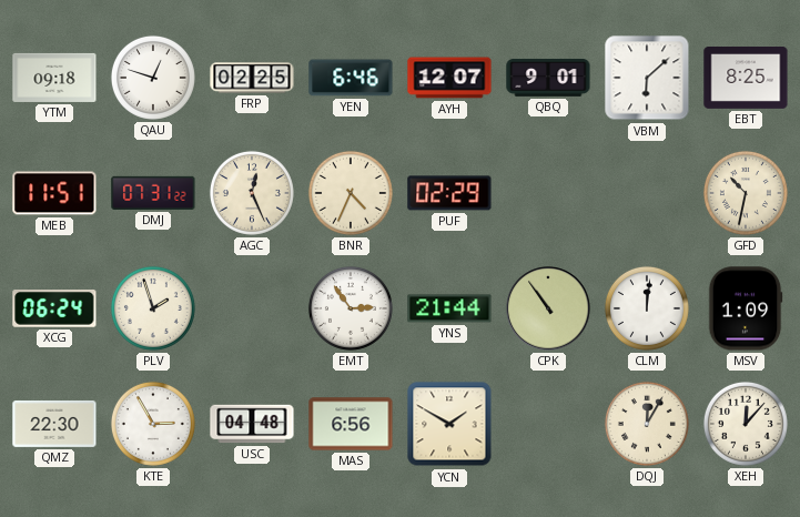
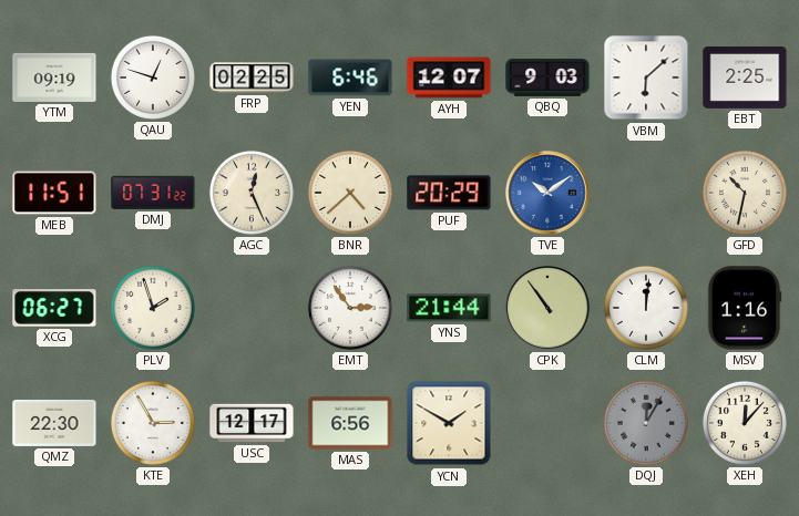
YTM: 09:18 -> 09:19
QBQ: 9:01 -> 9:03
EBT: 8:25 -> 2:25
BNR: 4:34 -> 4:38
PUF: 02:29 -> 20:29
TVE: none -> 10:09
XCG: 06:24 -> 06:27
MSV: 1:09 -> 1:16
USC: 04:48 -> 12:17
DQJ dial: cream -> grey
